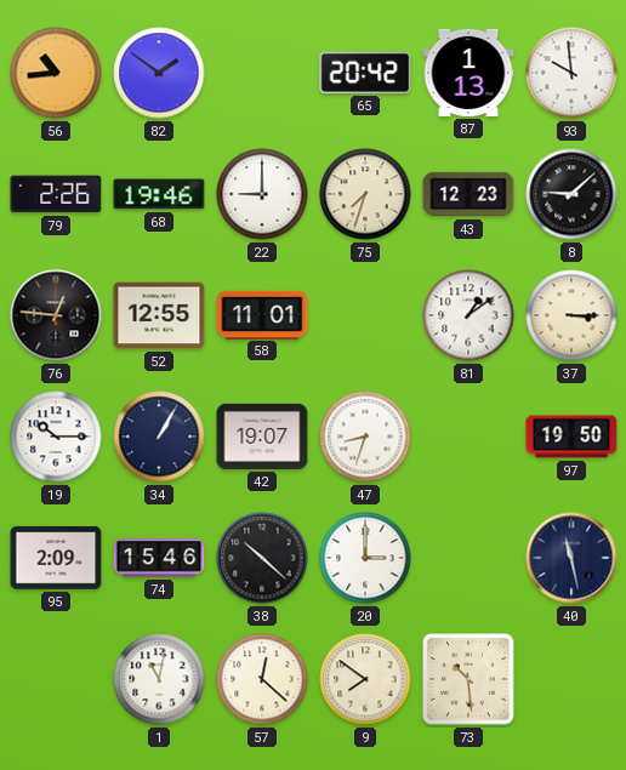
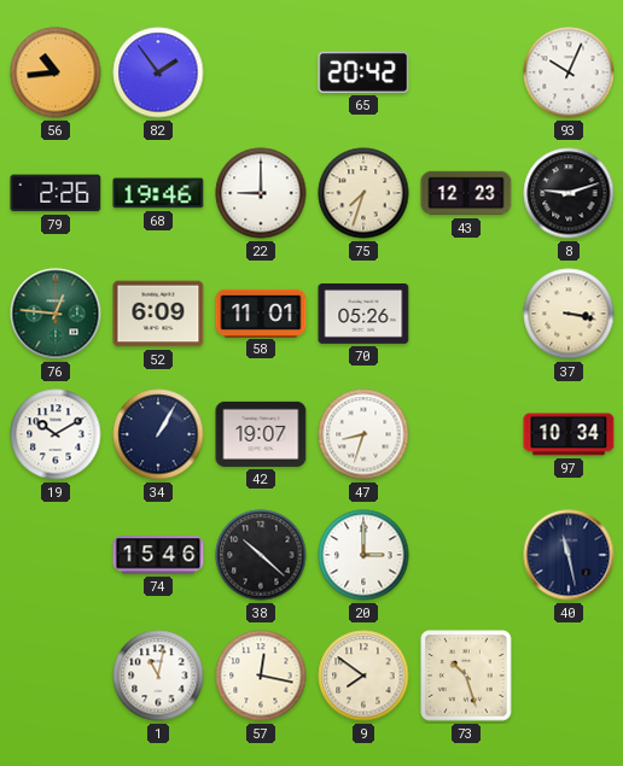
82: 1:51 -> 1:54
87: 1:13 -> none
93: 9:59 -> 10:04
8: 9:08 -> 9:12
76 dial: black -> green
52: 12:55 -> 6:09
70: none -> 05:26
81: 1:09 -> none
37: 3:15 -> 3:17
19: 10:15 -> 10:10
97: 19:50 -> 10:34
95: 2:09 -> none
57: 12:22 -> 12:17
73: 10:29 -> 10:27
